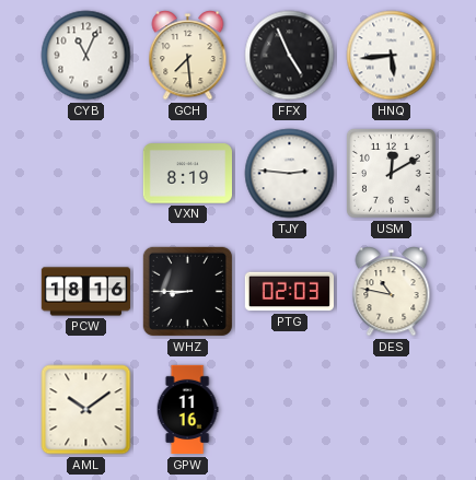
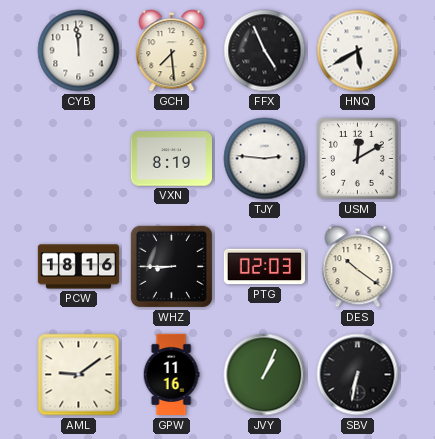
CYB: 11:04 -> 11:59
HNQ: 5:44 -> 5:40
DES: 10:47 -> 10:21
AML: 10:09 -> 9:09
JVY: none -> 1:04
SBV: none -> 6:32
